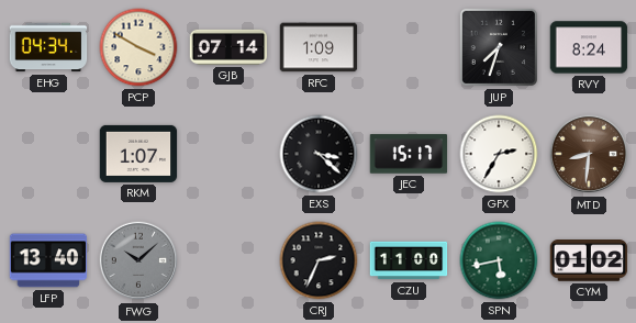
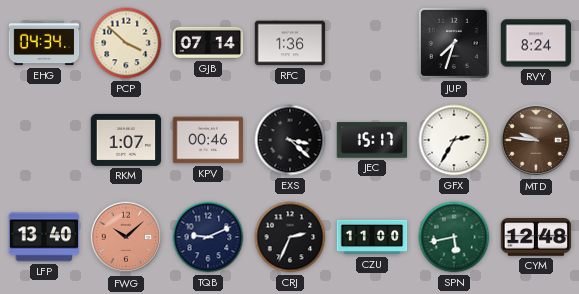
PCP: 3:50 -> 3:52
RFC: 1:09 -> 1:36
KPV: none -> 00:46
MTD: 8:31 -> 9:46
FWG dial: grey -> salmon
TQB: none -> 9:11
CYM: 01:02 -> 12:48
